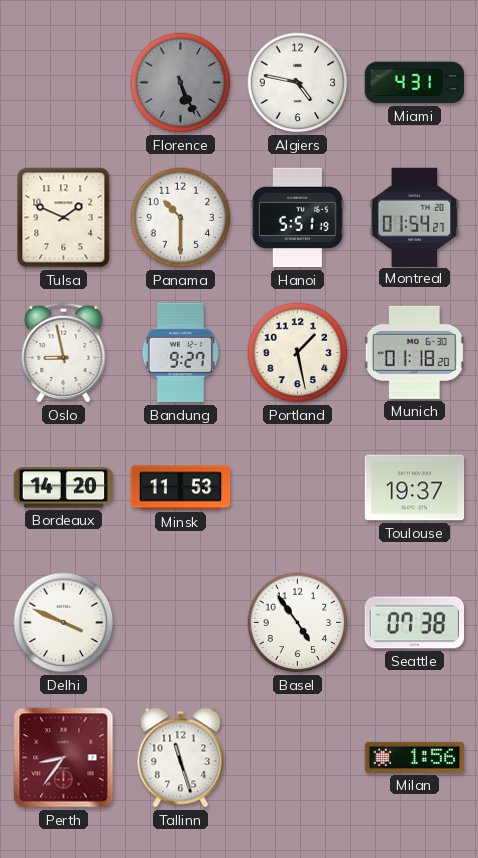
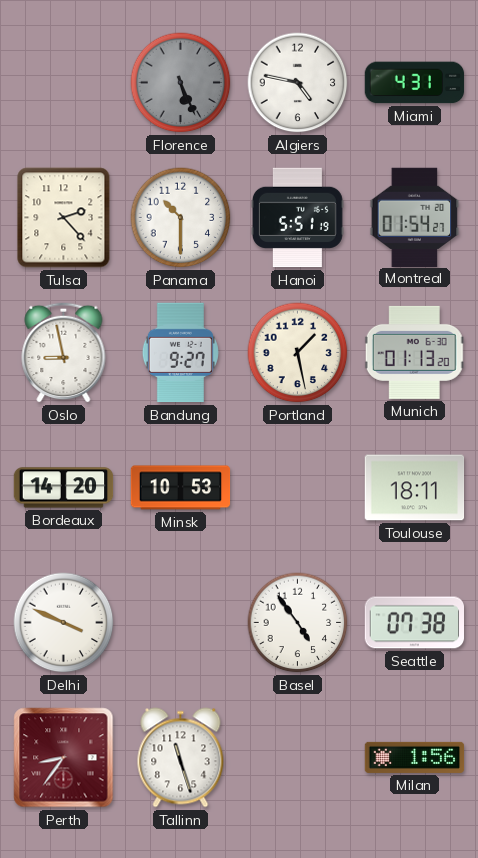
Tulsa: 1:49 -> 2:23
Munich: 01:18 -> 01:13
Minsk: 11:53 -> 10:53
Toulouse: 19:37 -> 18:11
